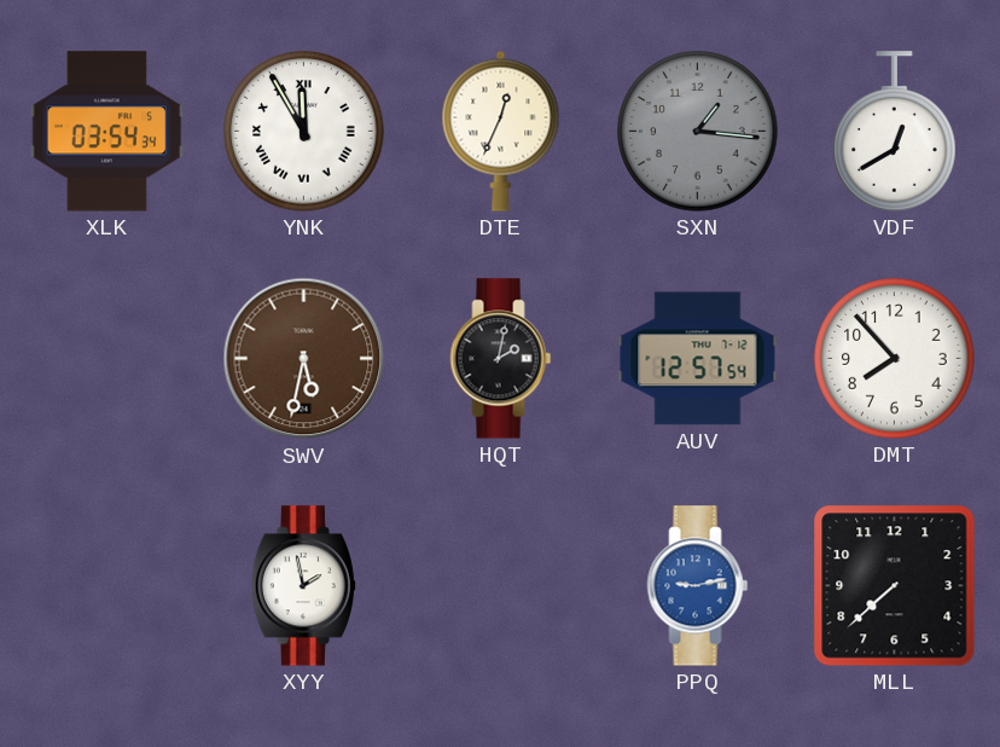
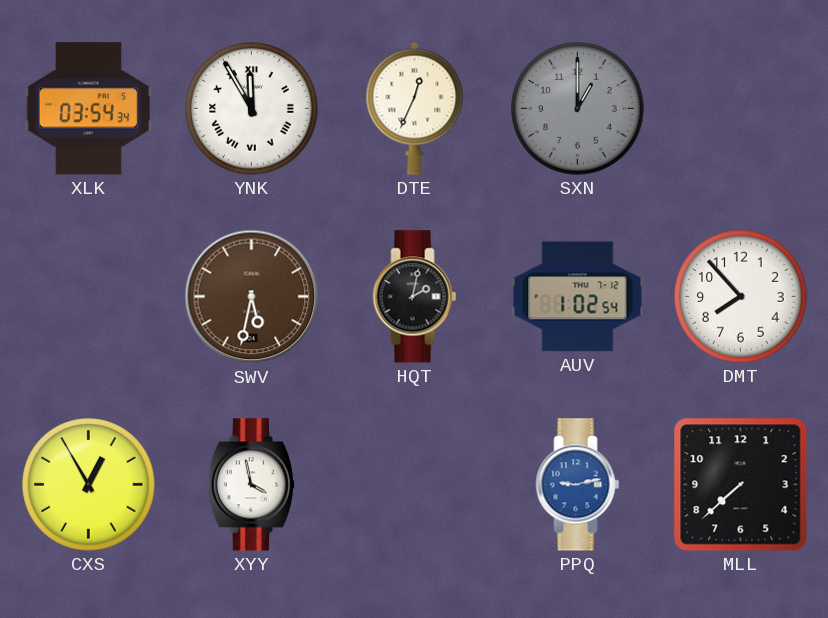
SXN: 1:16 -> 1:00
VDF: 12:40 -> none
AUV: 12:57 -> 1:02
CXS: none -> 12:55
XYY: 1:58 -> 3:58
